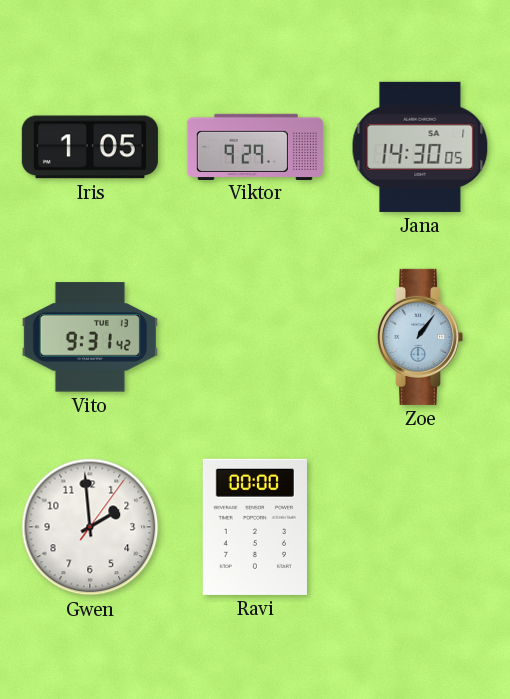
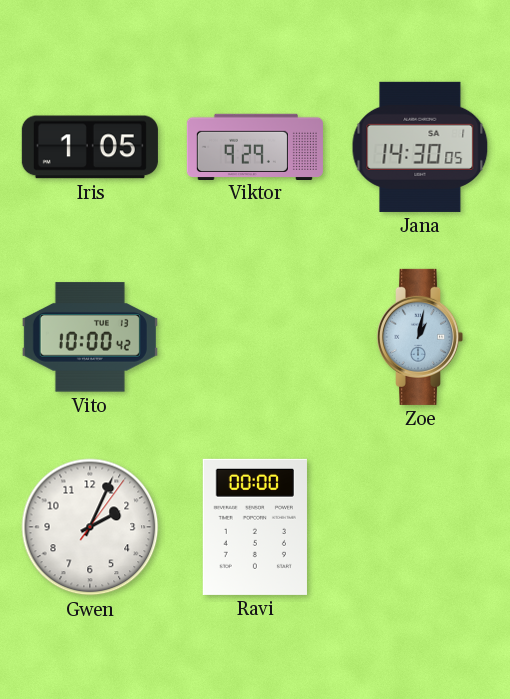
Vito: 9:31 -> 10:00
Zoe: 1:06 -> 1:02
Gwen: 1:59 -> 2:04
